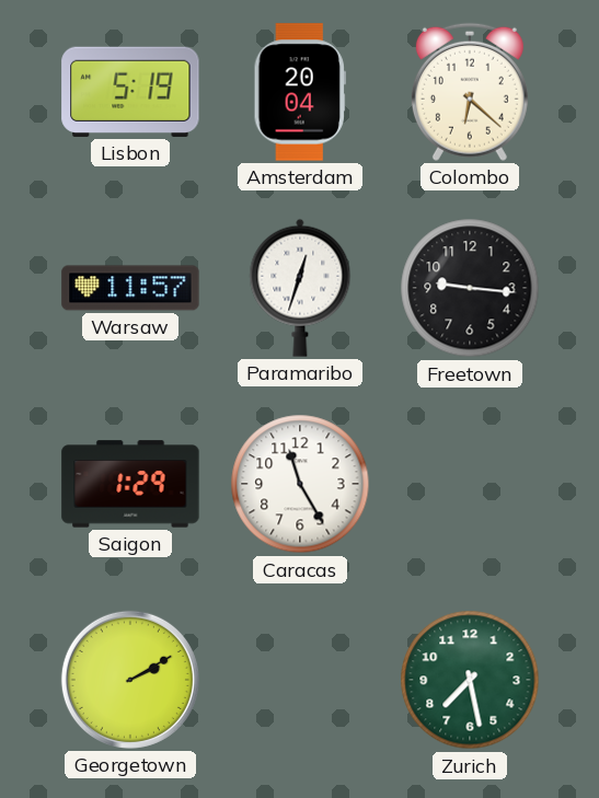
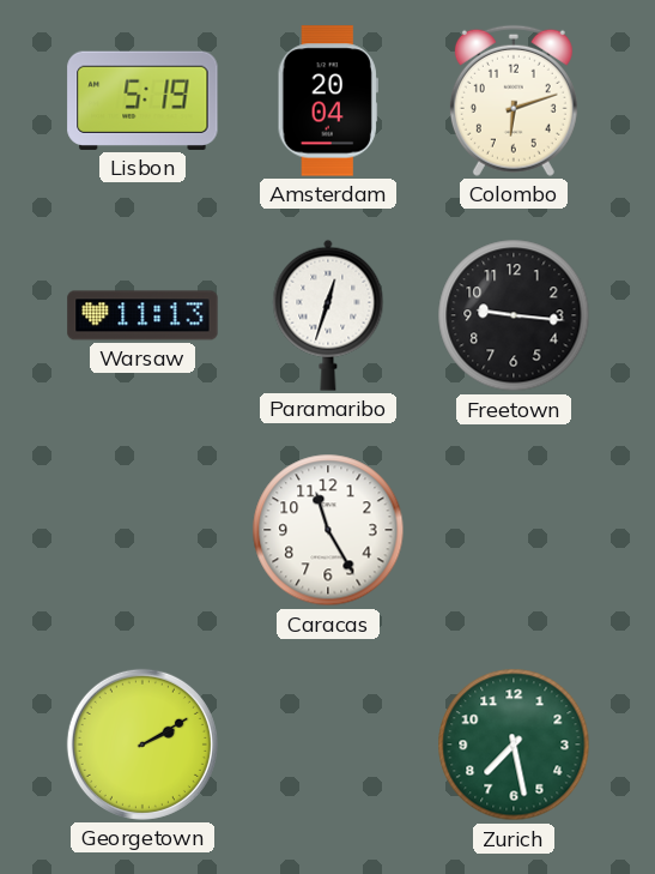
Colombo: 6:22 -> 6:12
Warsaw: 11:57 -> 11:13
Saigon: 1:29 -> none
